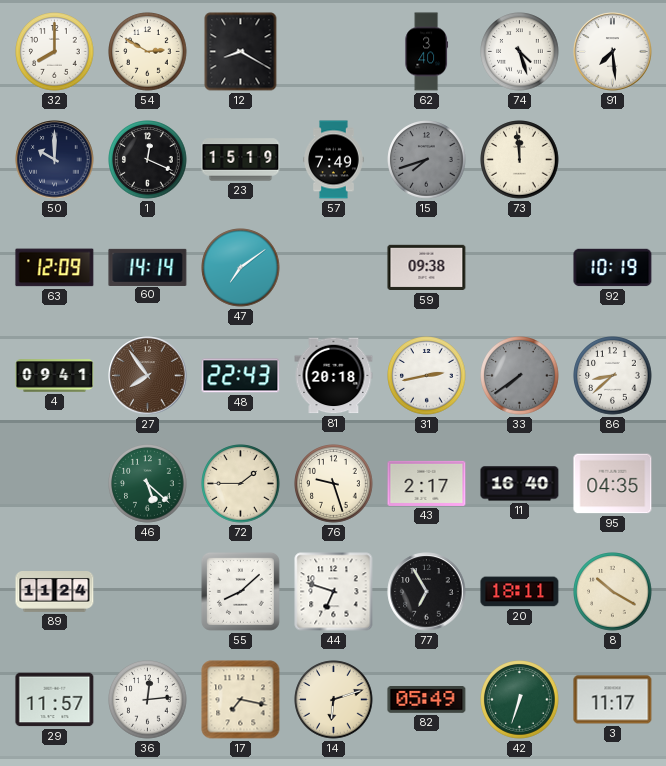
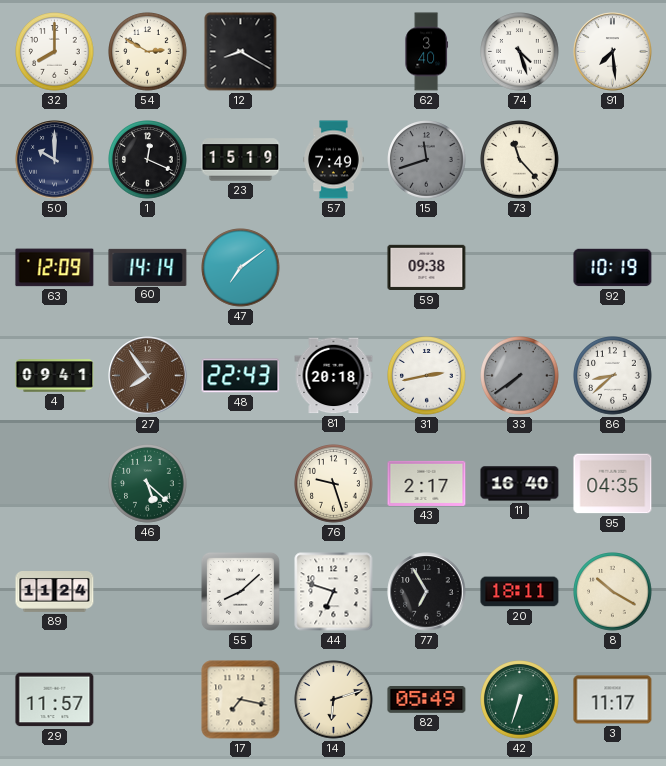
15: 7:42 -> 11:42
73: 11:59 -> 11:23
72: 1:45 -> none
36: 12:14 -> none
